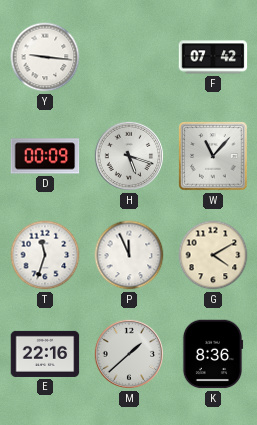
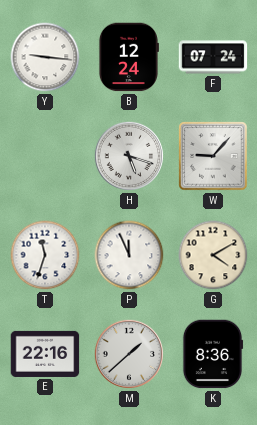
B: none -> 12:24
F: 07:42 -> 07:24
D: 00:09 -> none
W: 11:07 -> 9:07
